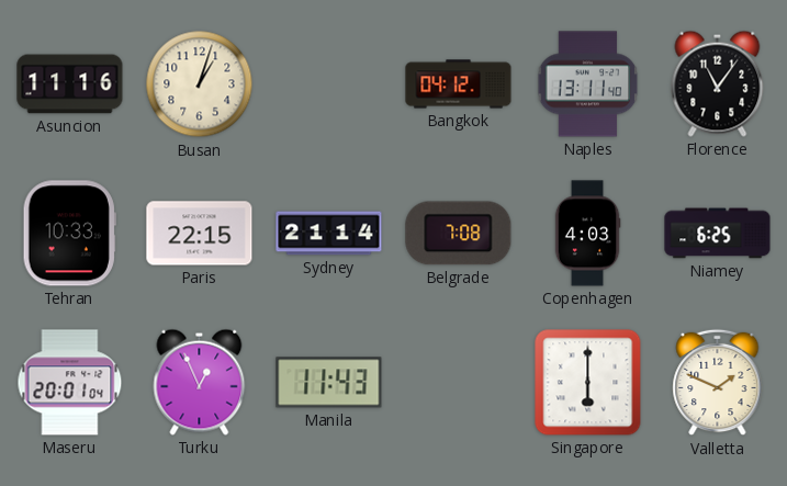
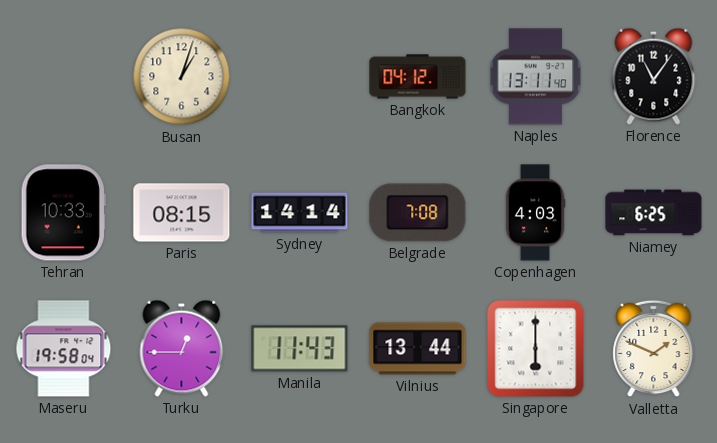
Asuncion: 11:16 -> none
Paris: 22:15 -> 08:15
Sydney: 21:14 -> 14:14
Maseru: 20:01 -> 19:58
Turku: 12:56 -> 12:45
Vilnius: none -> 13:44
